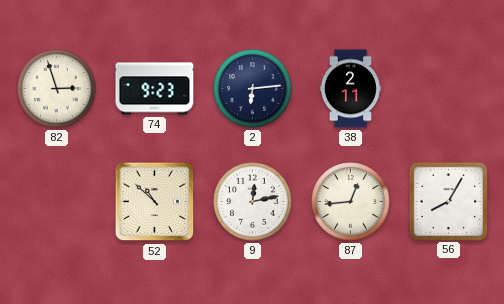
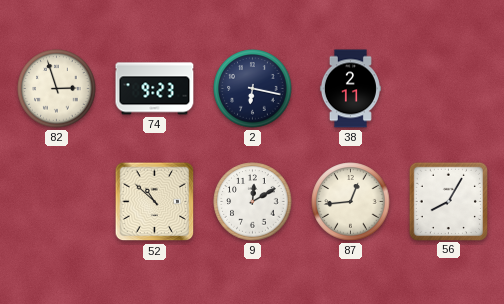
2: 6:14 -> 6:17
9: 12:13 -> 12:10
